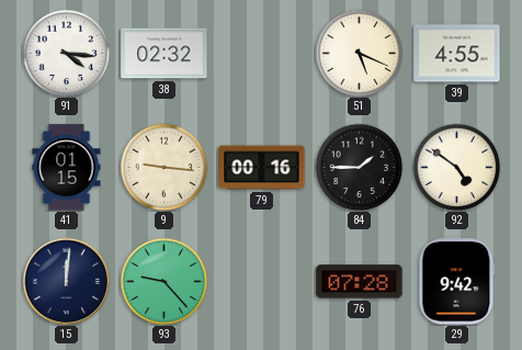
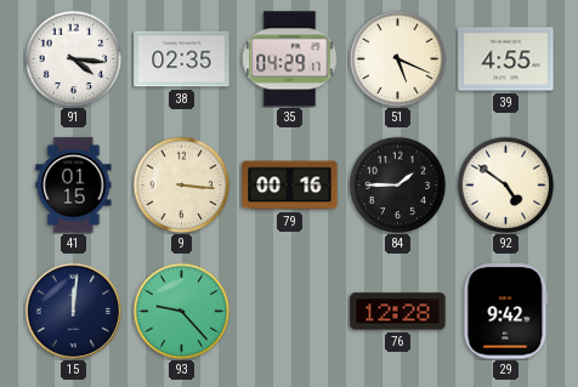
38: 02:32 -> 02:35
35: none -> 04:29
9: 9:16 -> 3:16
76: 07:28 -> 12:28
